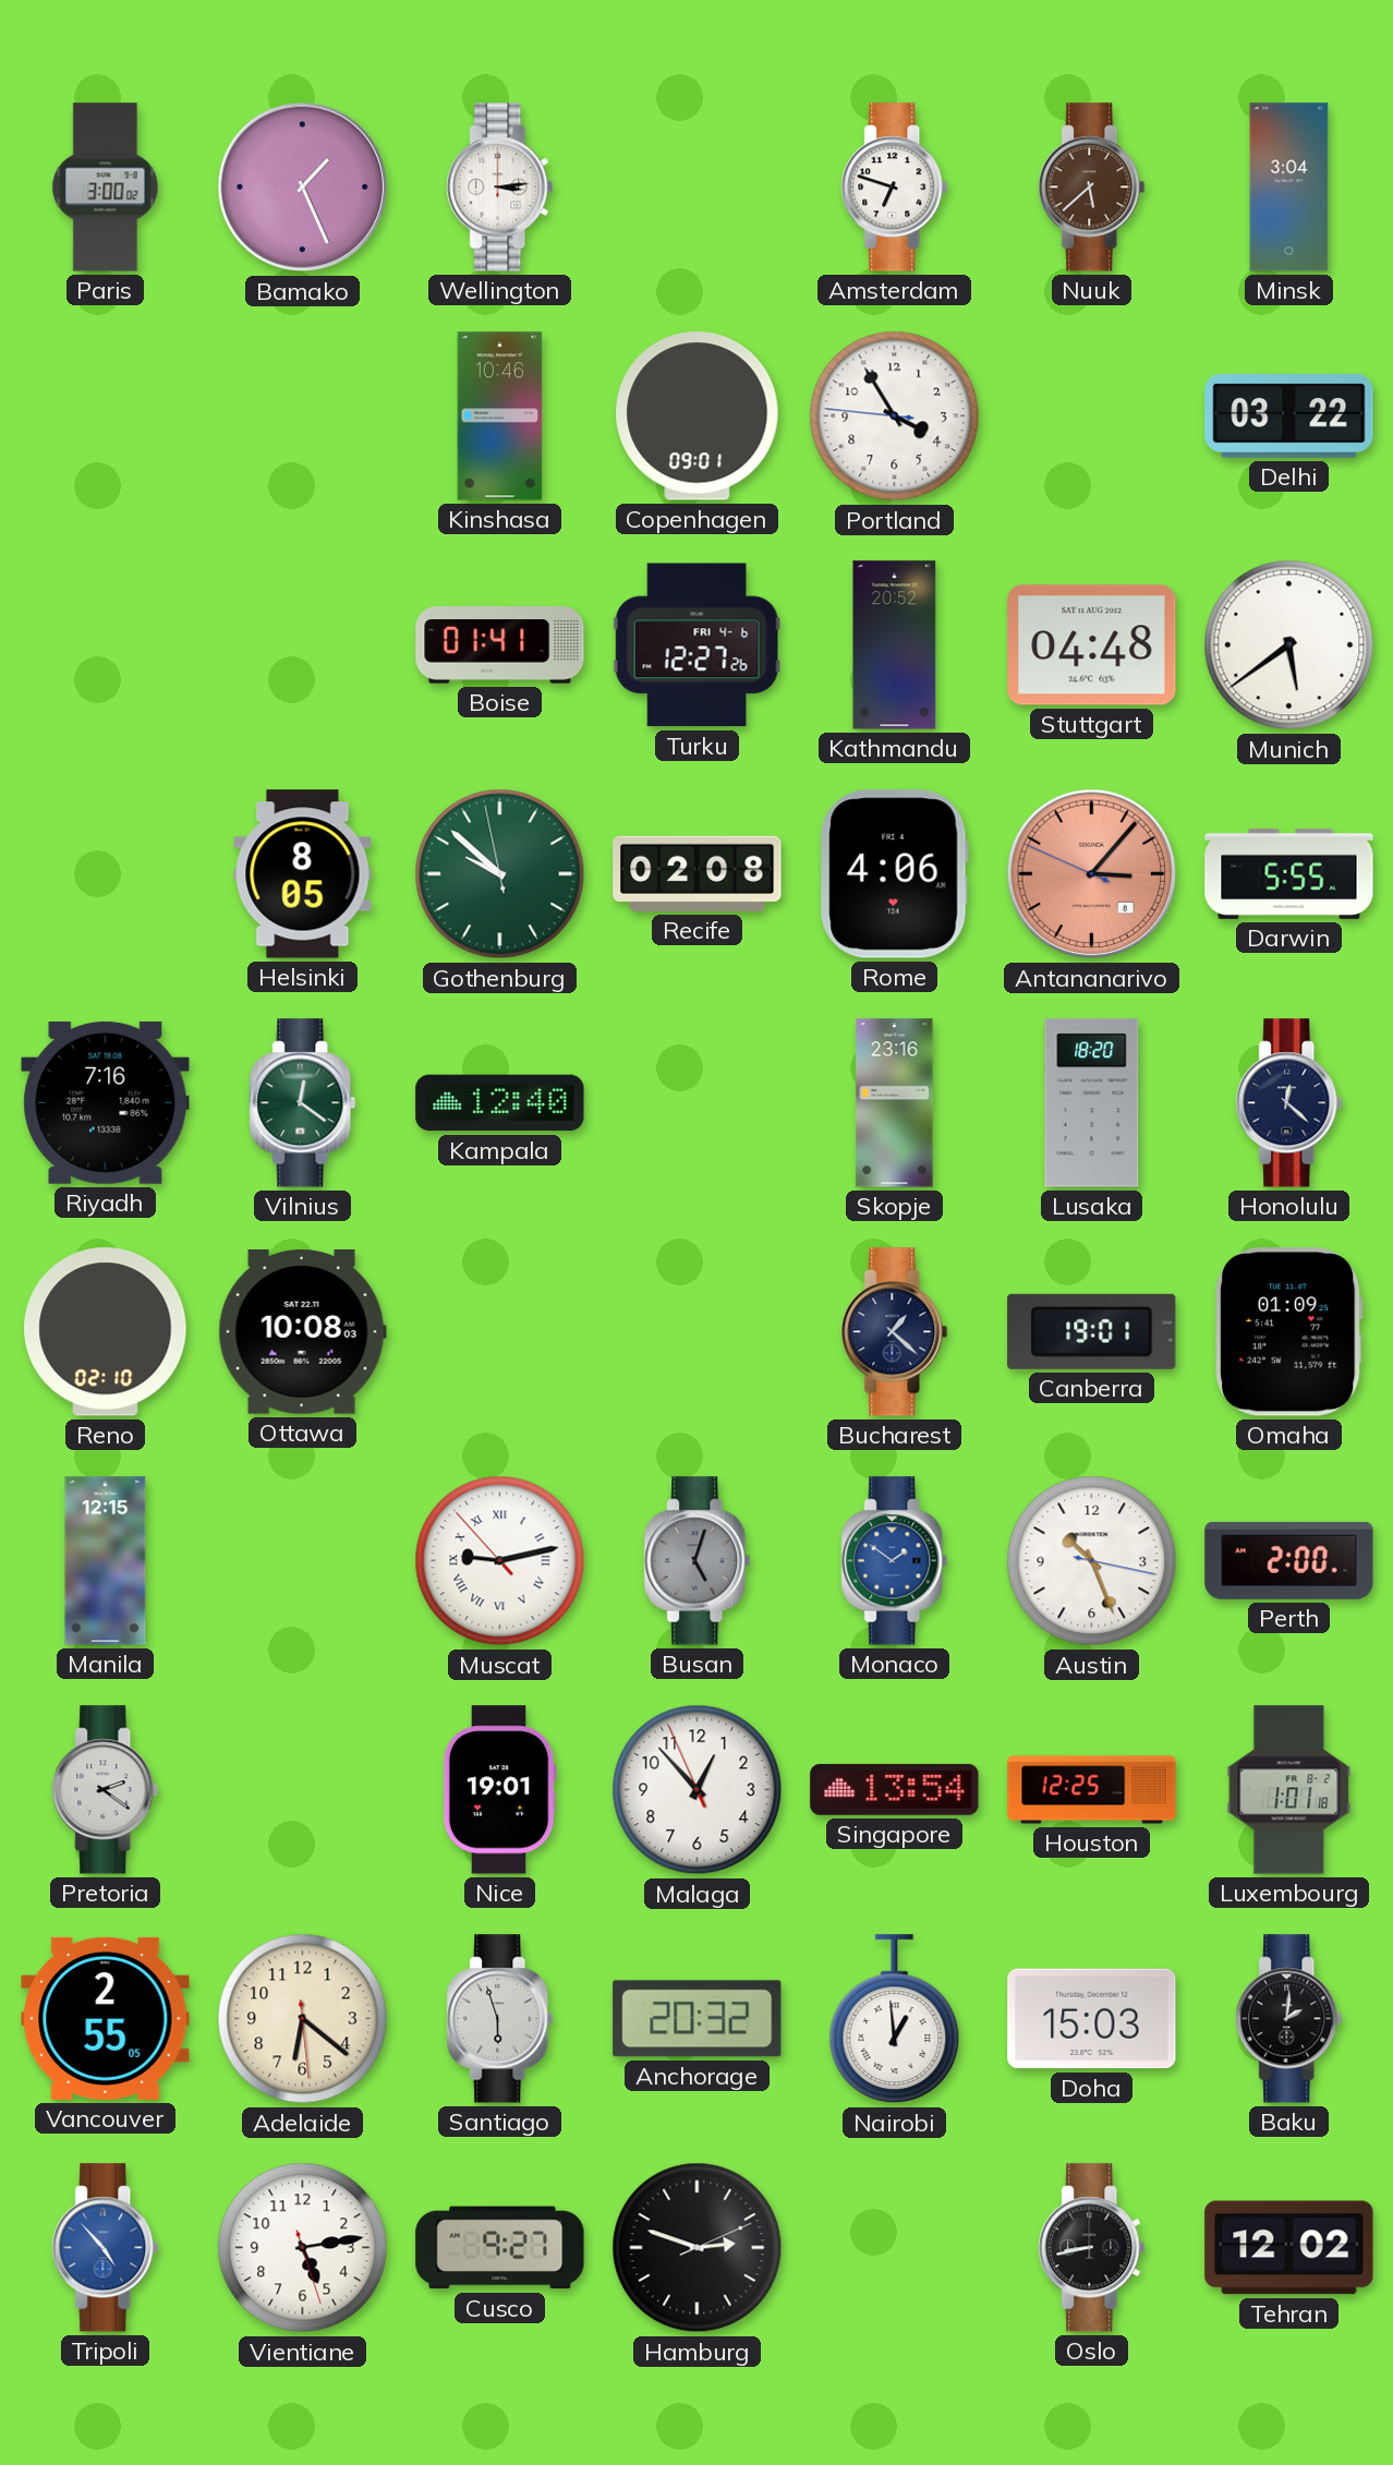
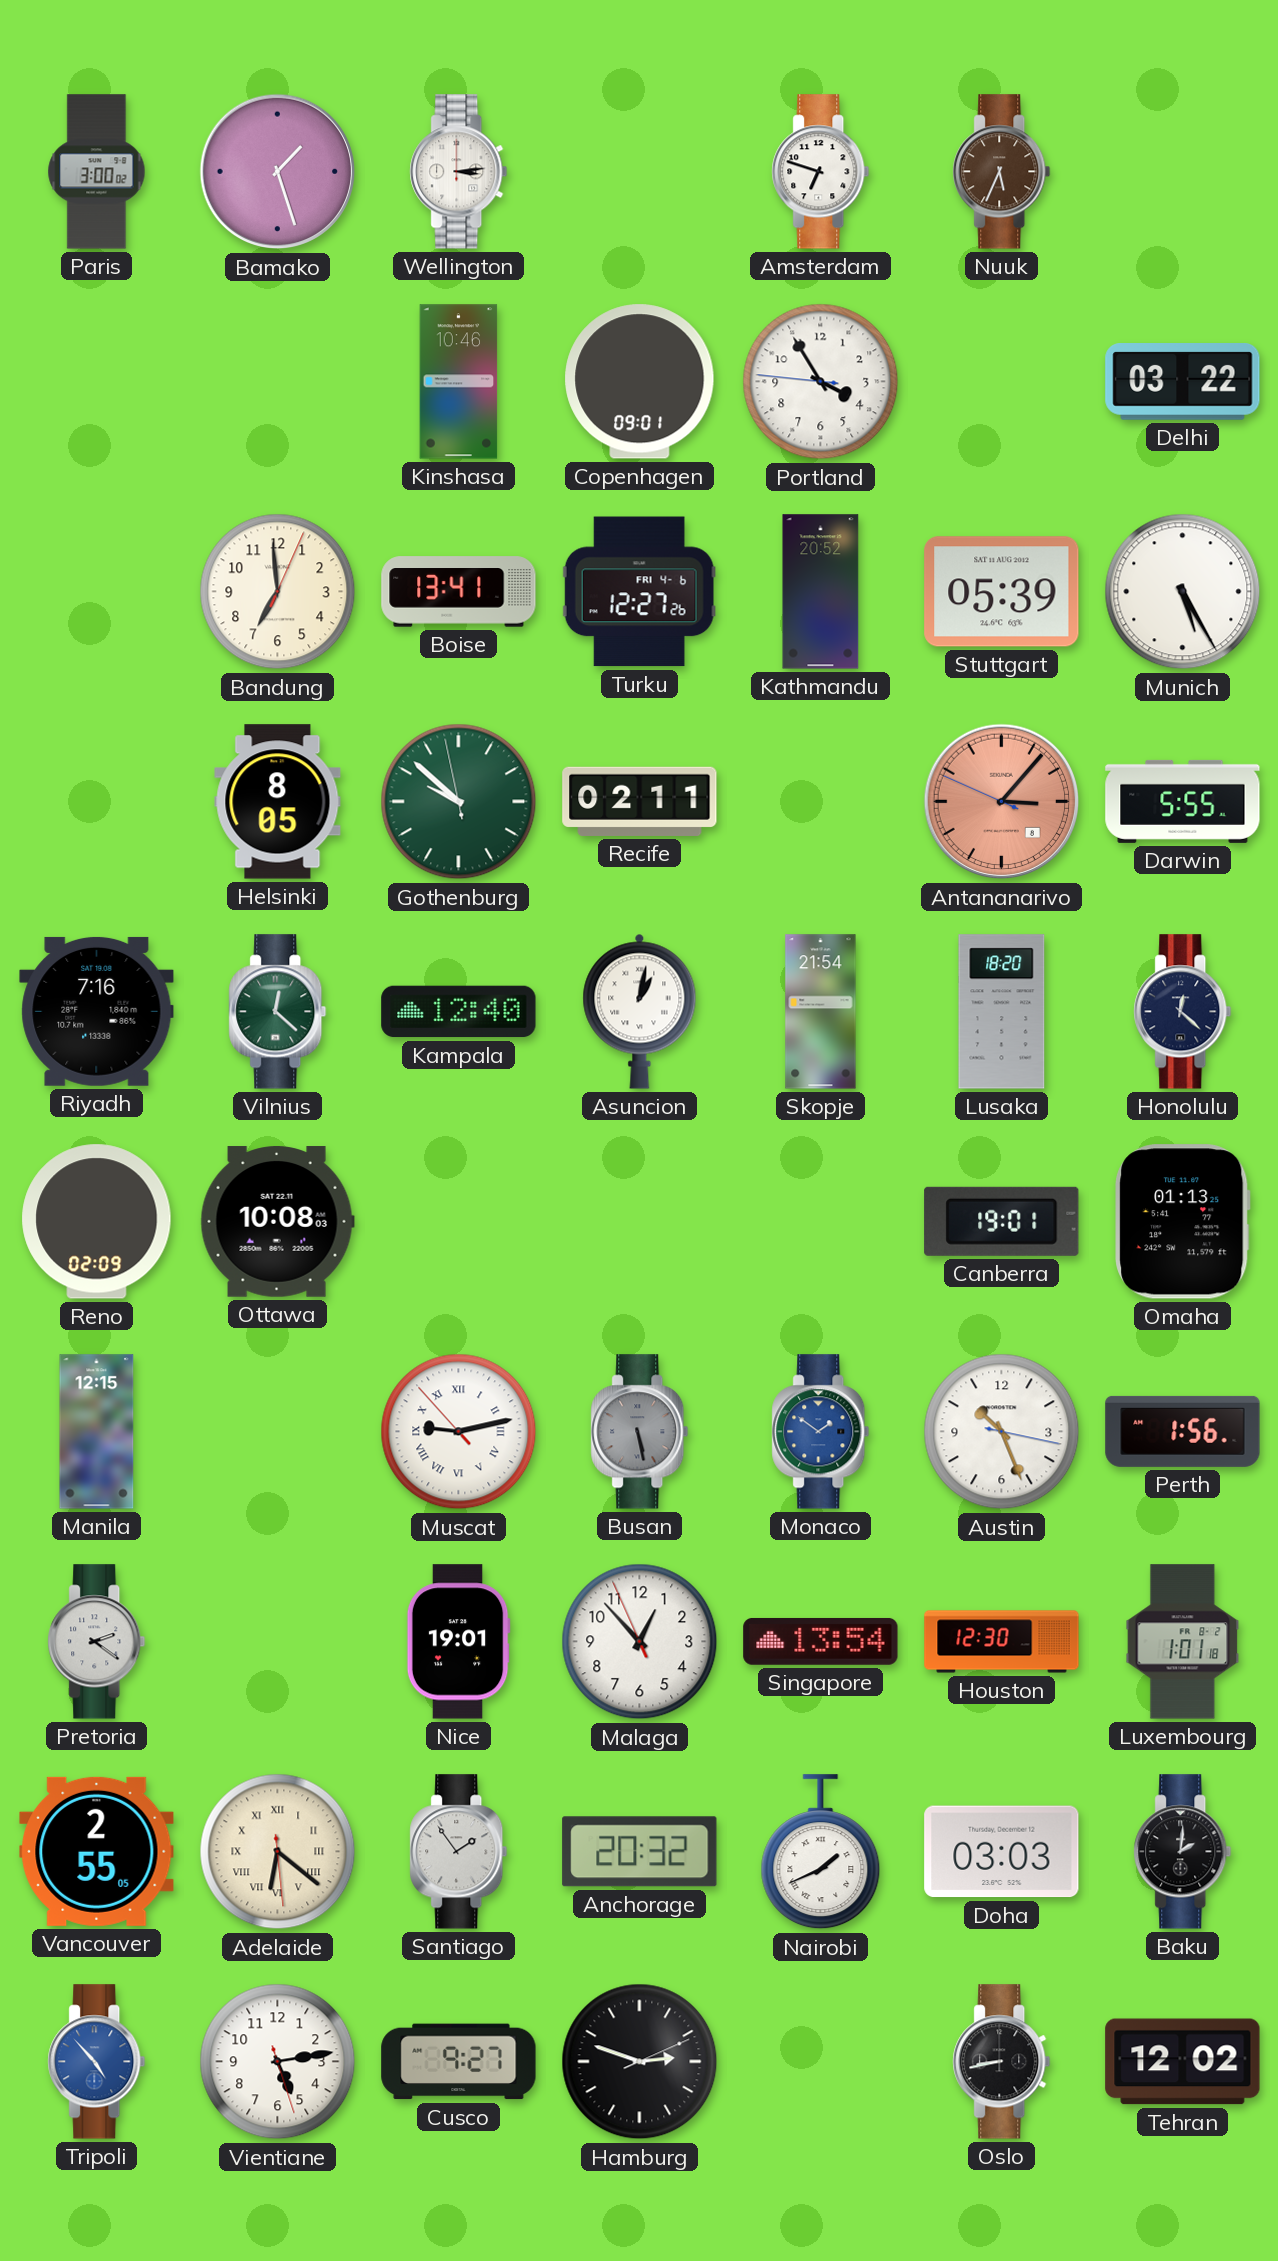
Bamako: 1:26 -> 1:27
Nuuk: 5:38 -> 5:34
Minsk: 3:04 -> none
Bandung: none -> 6:59
Boise: 01:41 -> 13:41
Stuttgart: 04:48 -> 05:39
Munich: 5:39 -> 5:25
Recife: 02:08 -> 02:11
Rome: 4:06 -> none
Vilnius: 12:21 -> 12:22
Asuncion: none -> 1:02
Skopje: 23:16 -> 21:54
Reno: 02:10 -> 02:09
Bucharest: 1:22 -> none
Omaha: 01:09 -> 01:13
Busan: 5:03 -> 5:28
Perth: 2:00 -> 1:56
Houston: 12:25 -> 12:30
Adelaide numerals: Arabic -> Roman
Santiago: 5:57 -> 1:54
Nairobi: 12:59 -> 1:41
Doha: 15:03 -> 03:03
